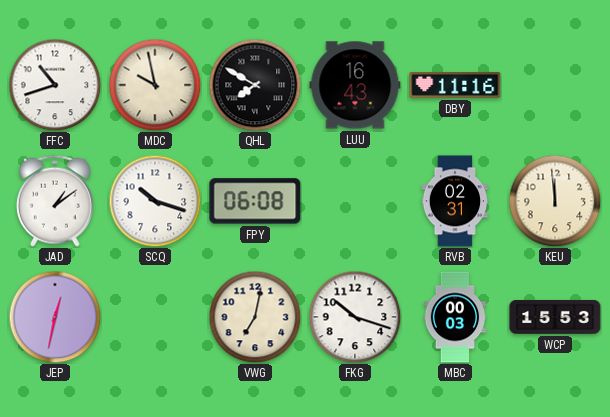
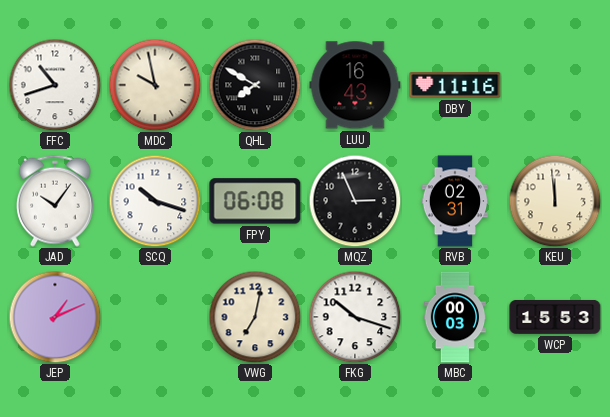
JAD: 1:09 -> 10:06
MQZ: none -> 2:56
JEP: 12:32 -> 1:11
